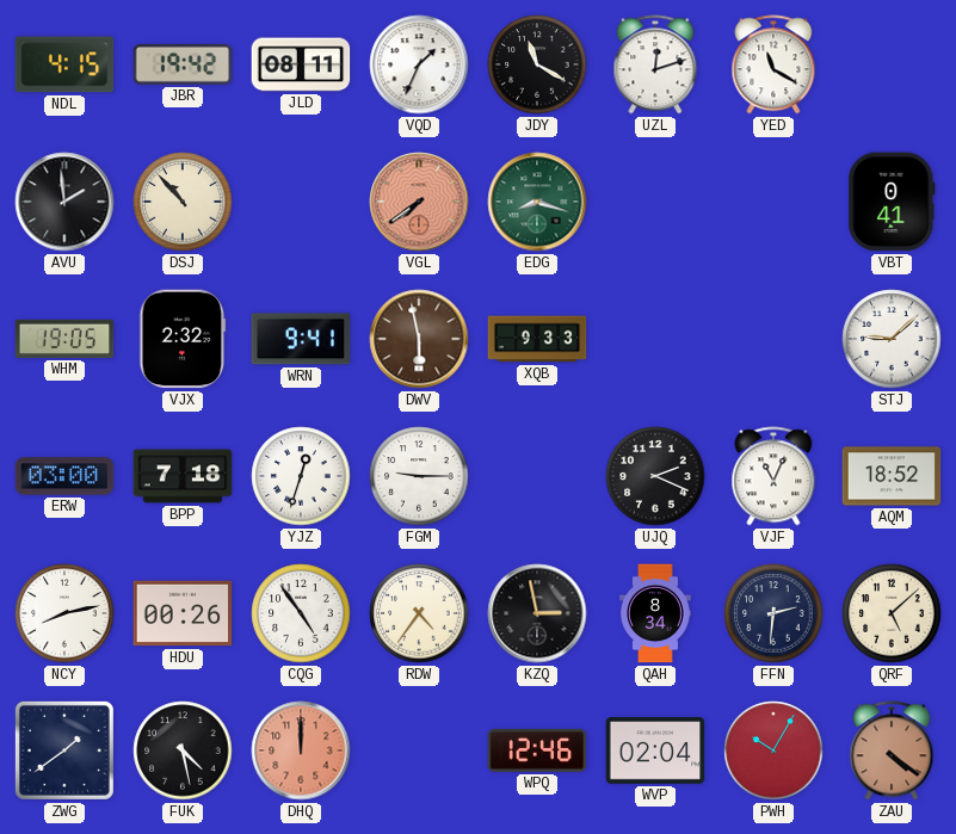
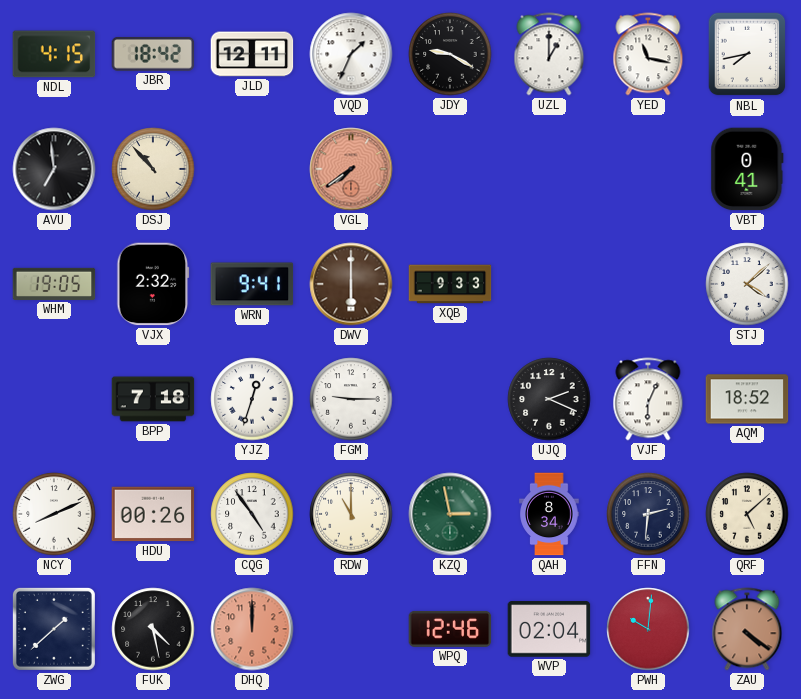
JBR: 19:42 -> 18:42
JLD: 08:11 -> 12:11
JDY: 11:20 -> 9:20
UZL: 12:12 -> 1:00
YED: 11:20 -> 11:17
NBL: none -> 7:43
AVU: 1:59 -> 6:59
EDG: 8:18 -> none
DWV: 5:58 -> 6:00
STJ: 9:08 -> 4:08
ERW: 03:00 -> none
VJF: 11:04 -> 6:04
NCY: 8:13 -> 8:11
RDW: 4:36 -> 11:00
KZQ dial: black -> green
ZWG: 1:39 -> 1:38
PWH: 10:05 -> 10:01
